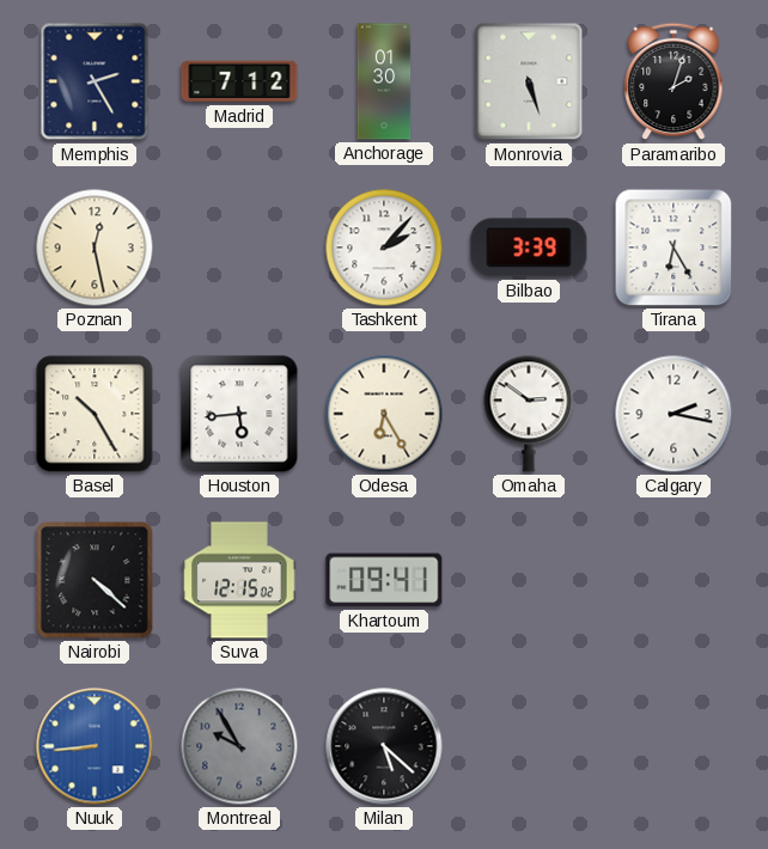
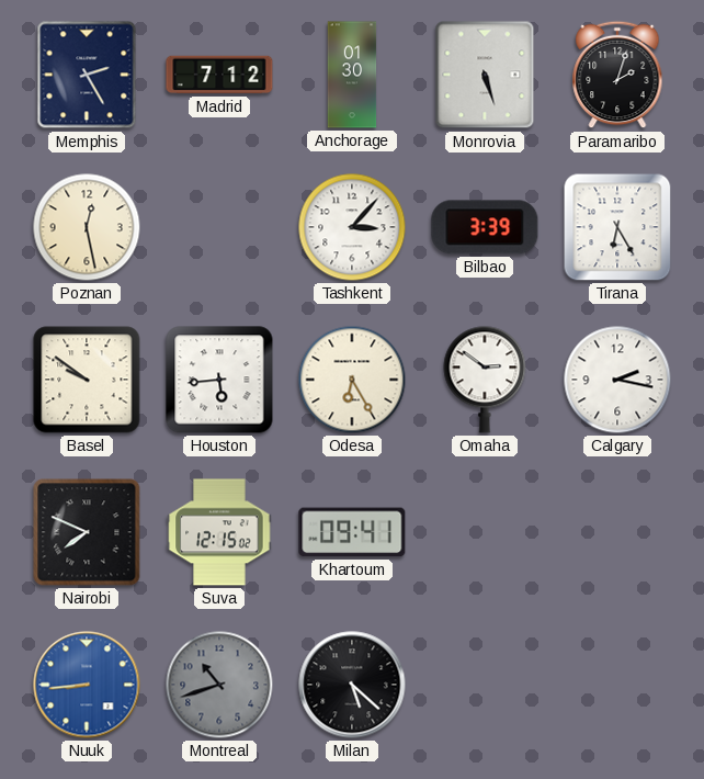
Tashkent: 2:07 -> 3:07
Basel: 10:25 -> 9:51
Nairobi: 4:22 -> 7:49
Montreal: 9:55 -> 10:42
